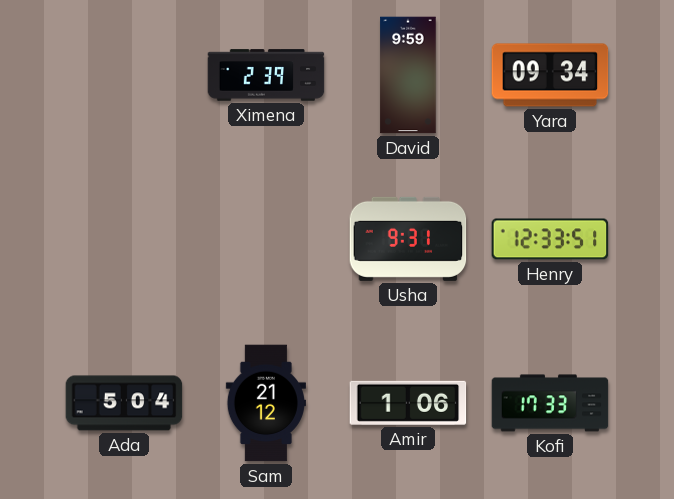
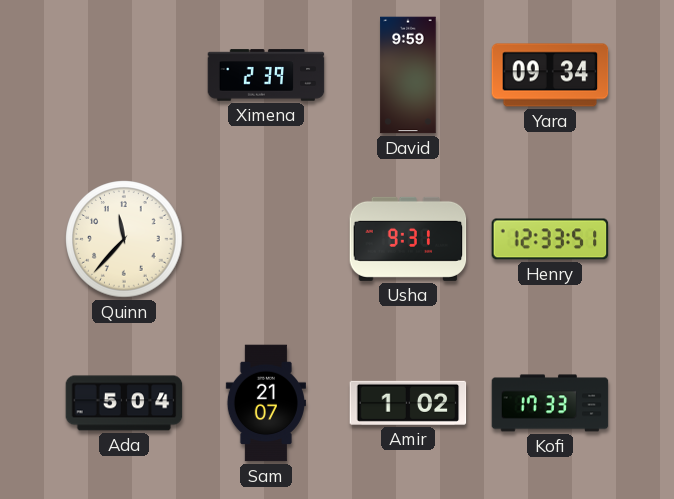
Quinn: none -> 11:37
Sam: 21:12 -> 21:07
Amir: 1:06 -> 1:02
